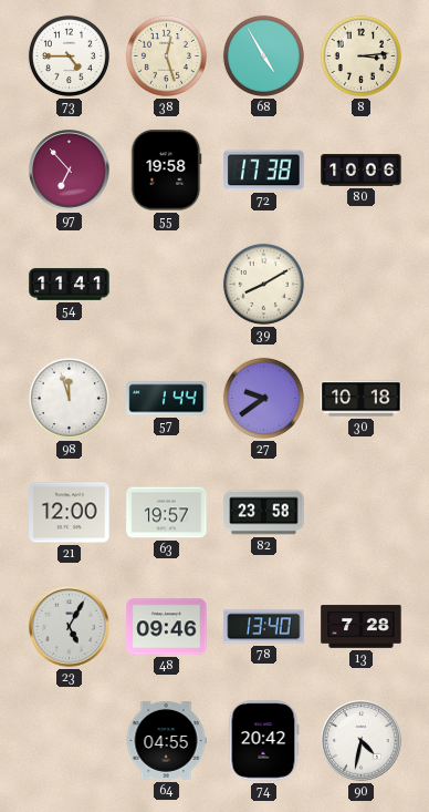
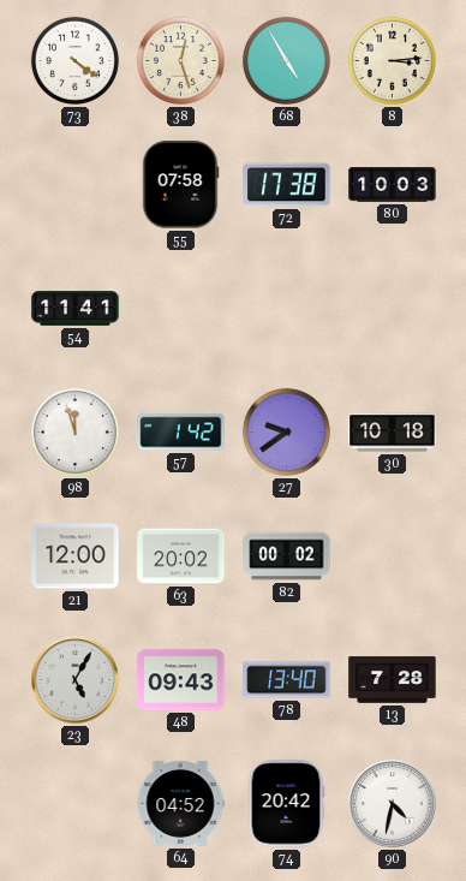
73: 4:45 -> 4:21
97: 6:53 -> none
55: 19:58 -> 07:58
80: 10:06 -> 10:03
39: 8:10 -> none
57: 1:44 -> 1:42
63: 19:57 -> 20:02
82: 23:58 -> 00:02
48: 09:46 -> 09:43
64: 04:55 -> 04:52
